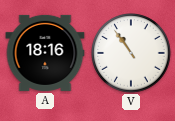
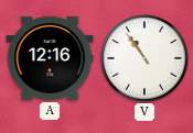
A: 18:16 -> 12:16
